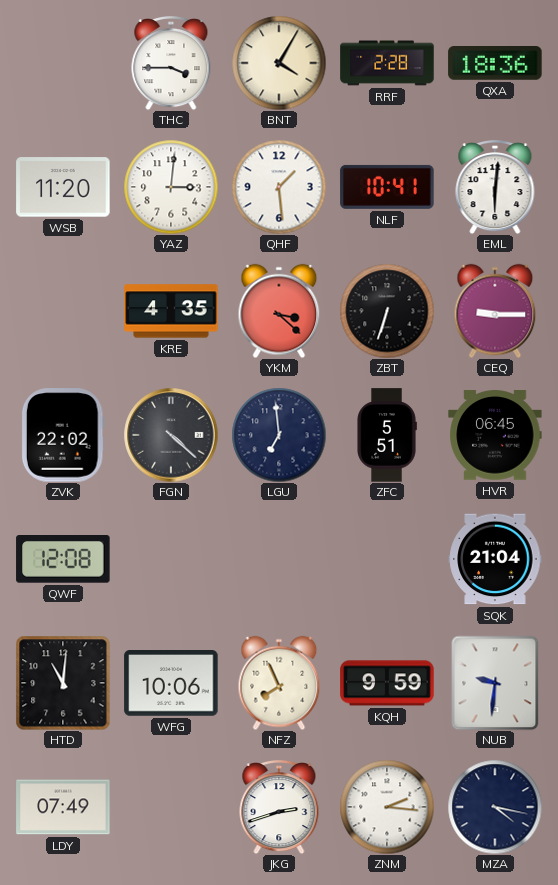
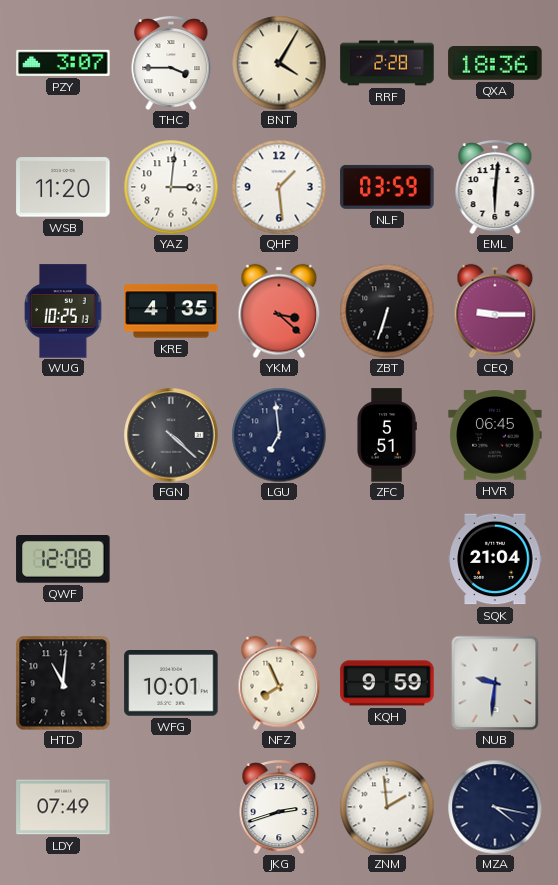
PZY: none -> 3:07
NLF: 10:41 -> 03:59
WUG: none -> 10:25
ZVK: 22:02 -> none
WFG: 10:06 -> 10:01
ZNM: 2:16 -> 1:59
